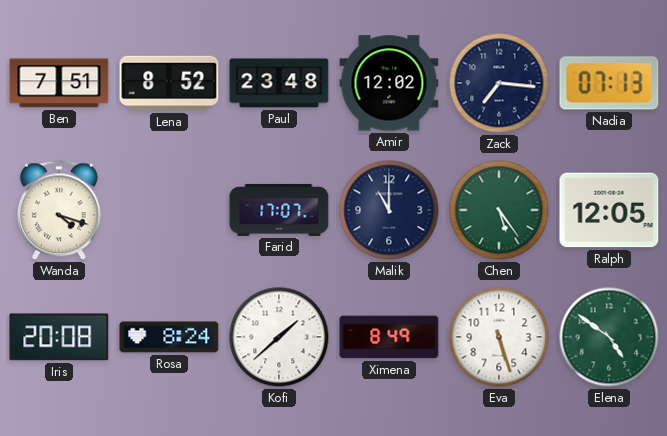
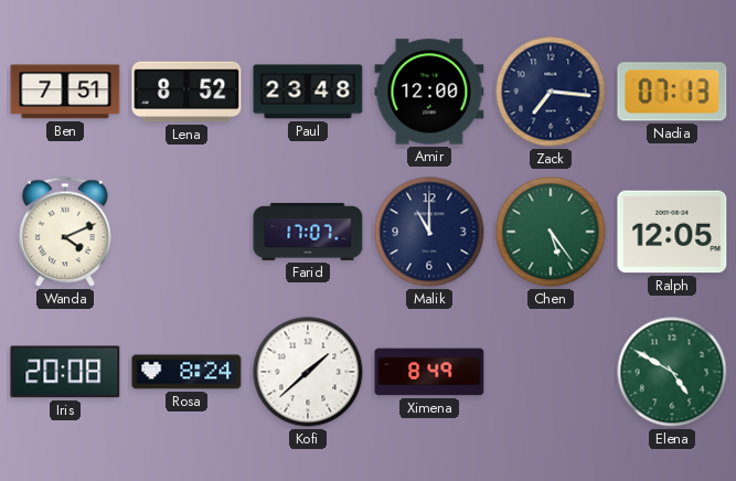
Amir: 12:02 -> 12:00
Wanda: 4:18 -> 4:11
Eva: 5:27 -> none
Elena: 4:51 -> 4:50
